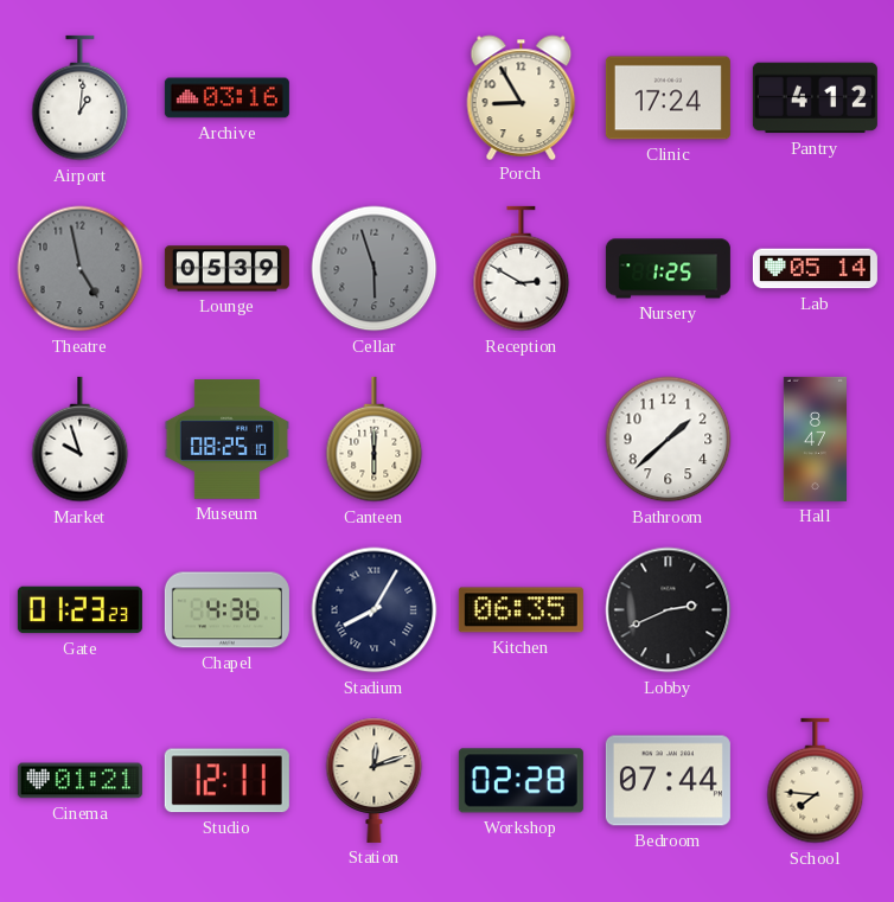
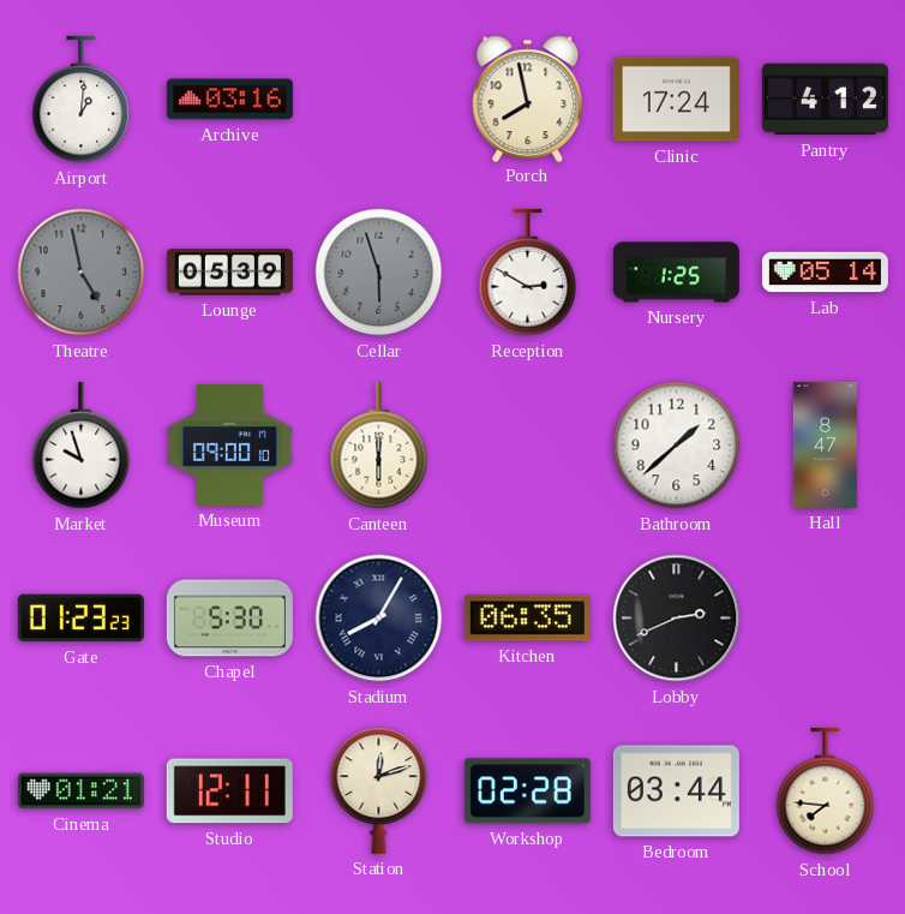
Porch: 8:55 -> 7:58
Museum: 08:25 -> 09:00
Chapel: 4:36 -> 5:30
Bedroom: 07:44 -> 03:44
